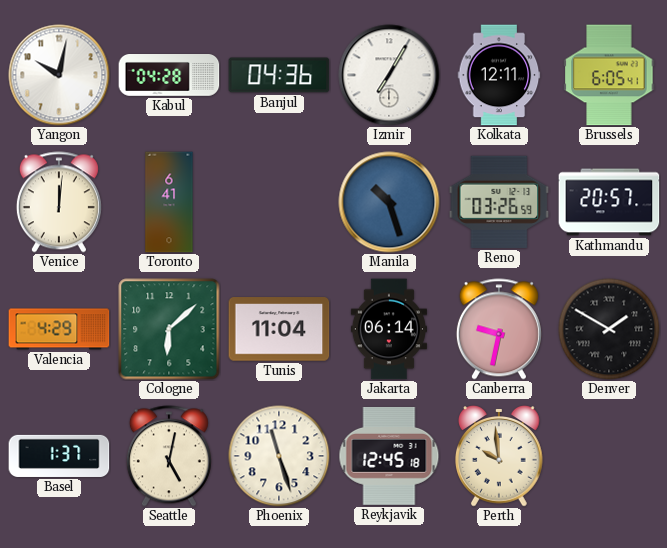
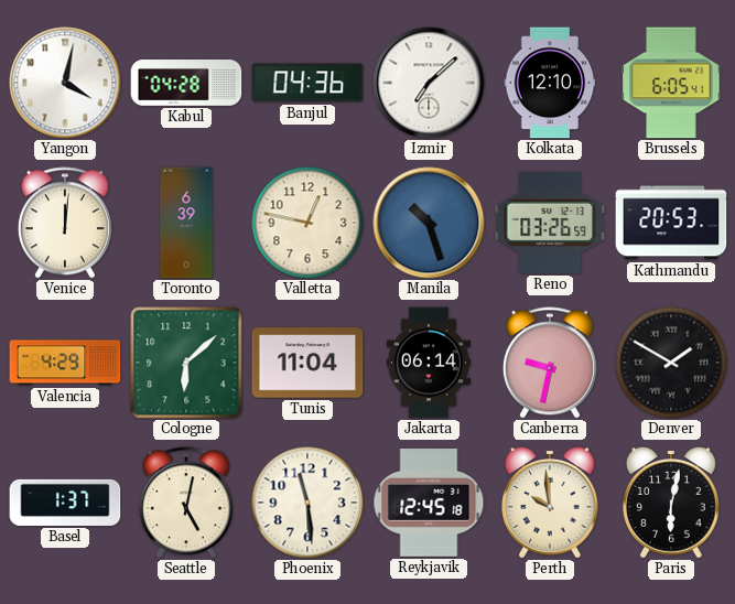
Yangon: 10:02 -> 4:02
Izmir: 7:05 -> 7:08
Kolkata: 12:11 -> 12:10
Toronto: 6:41 -> 6:39
Valletta: none -> 12:47
Kathmandu: 20:57 -> 20:53
Phoenix: 11:27 -> 11:29
Paris: none -> 6:02
